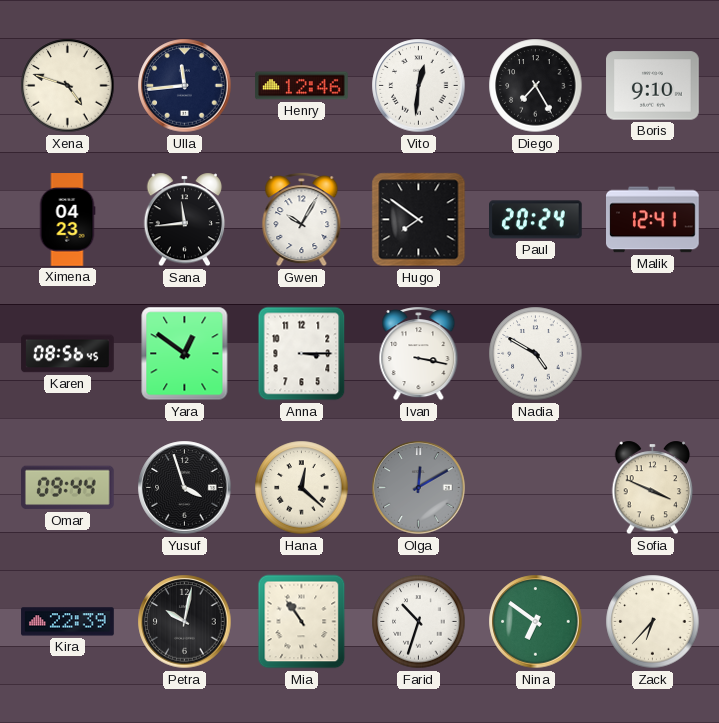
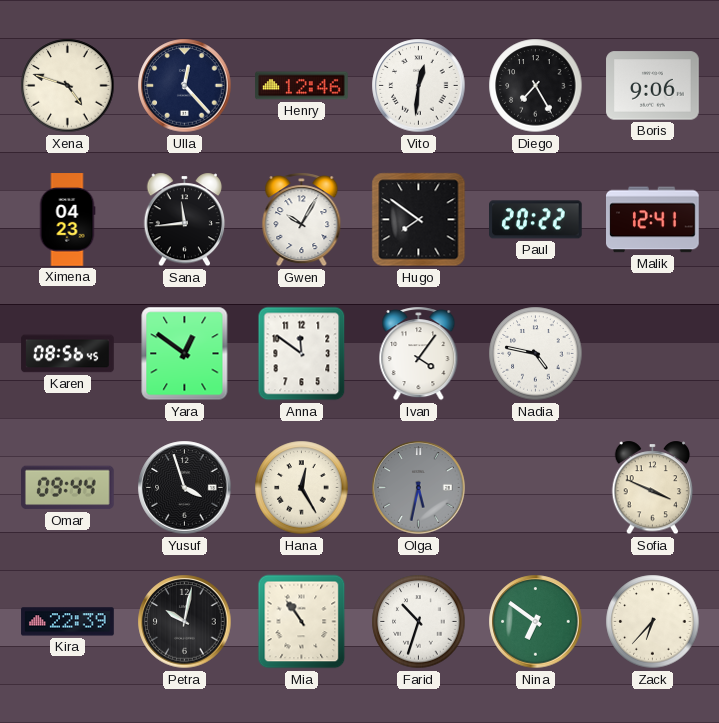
Ulla: 11:44 -> 12:23
Boris: 9:10 -> 9:06
Paul: 20:24 -> 20:22
Anna: 3:15 -> 11:51
Ivan: 3:17 -> 4:06
Nadia: 4:50 -> 4:47
Hana: 12:22 -> 12:25
Olga: 12:10 -> 5:32
